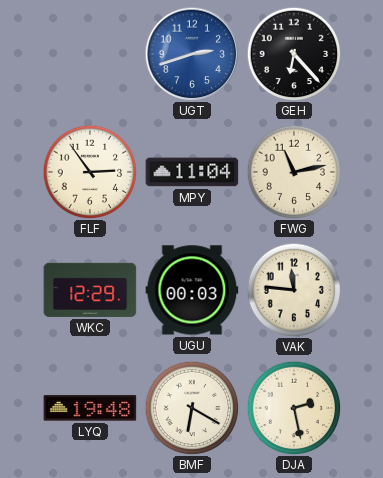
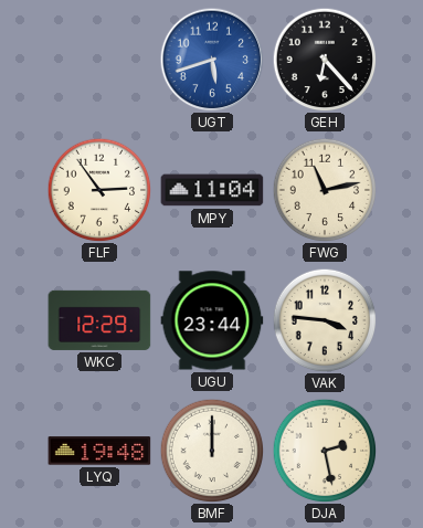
UGT: 2:42 -> 5:42
UGU: 00:03 -> 23:44
VAK: 11:46 -> 3:46
BMF: 6:20 -> 12:00
